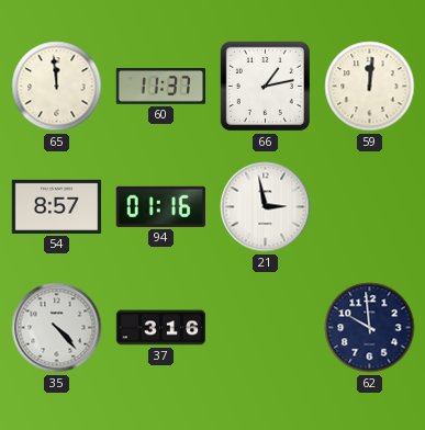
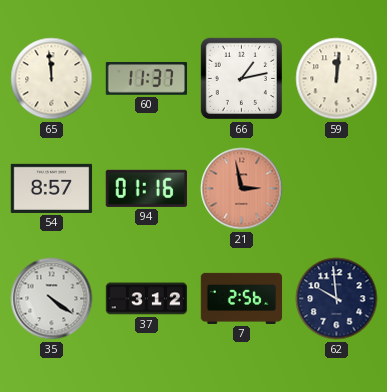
21 dial: white -> salmon
35: 4:23 -> 4:21
37: 3:16 -> 3:12
7: none -> 2:56
